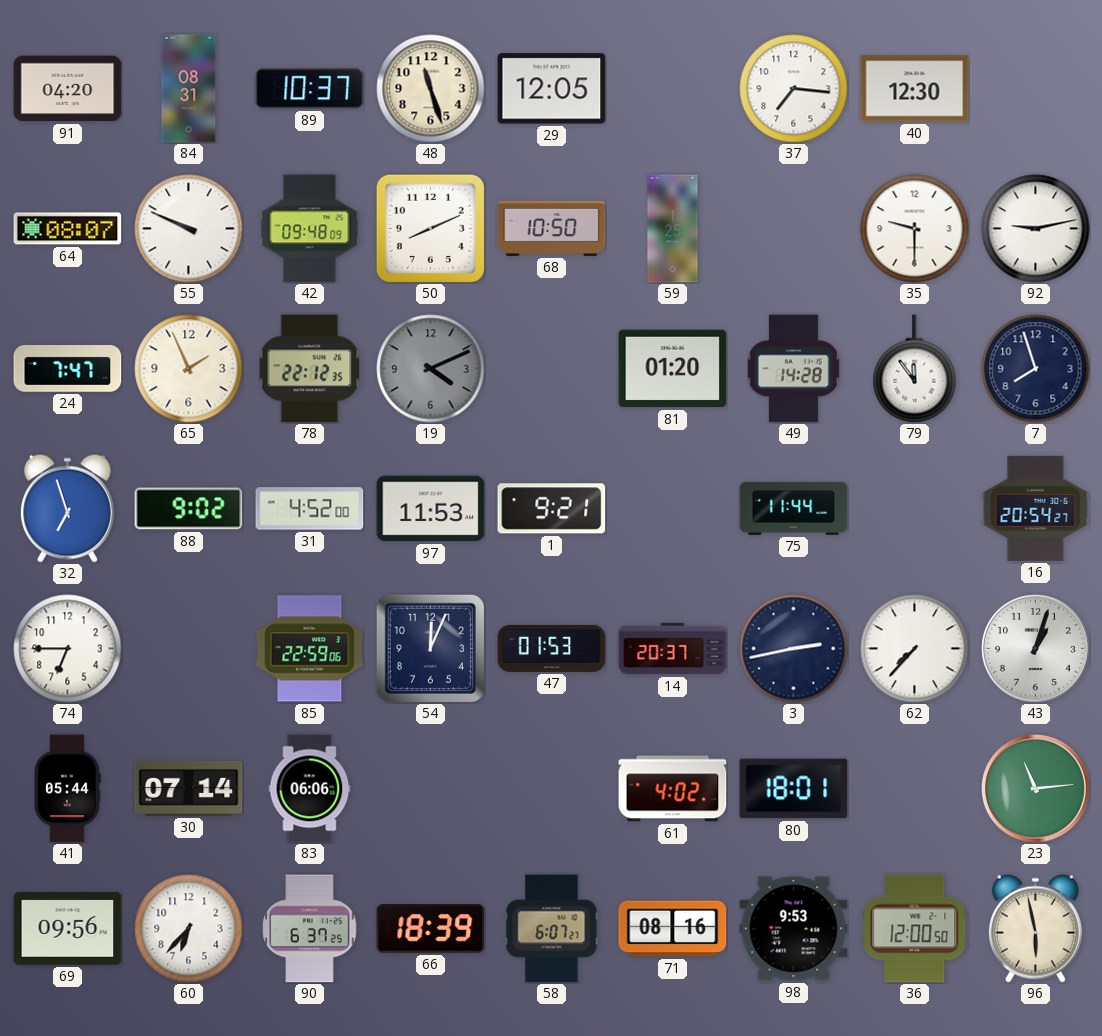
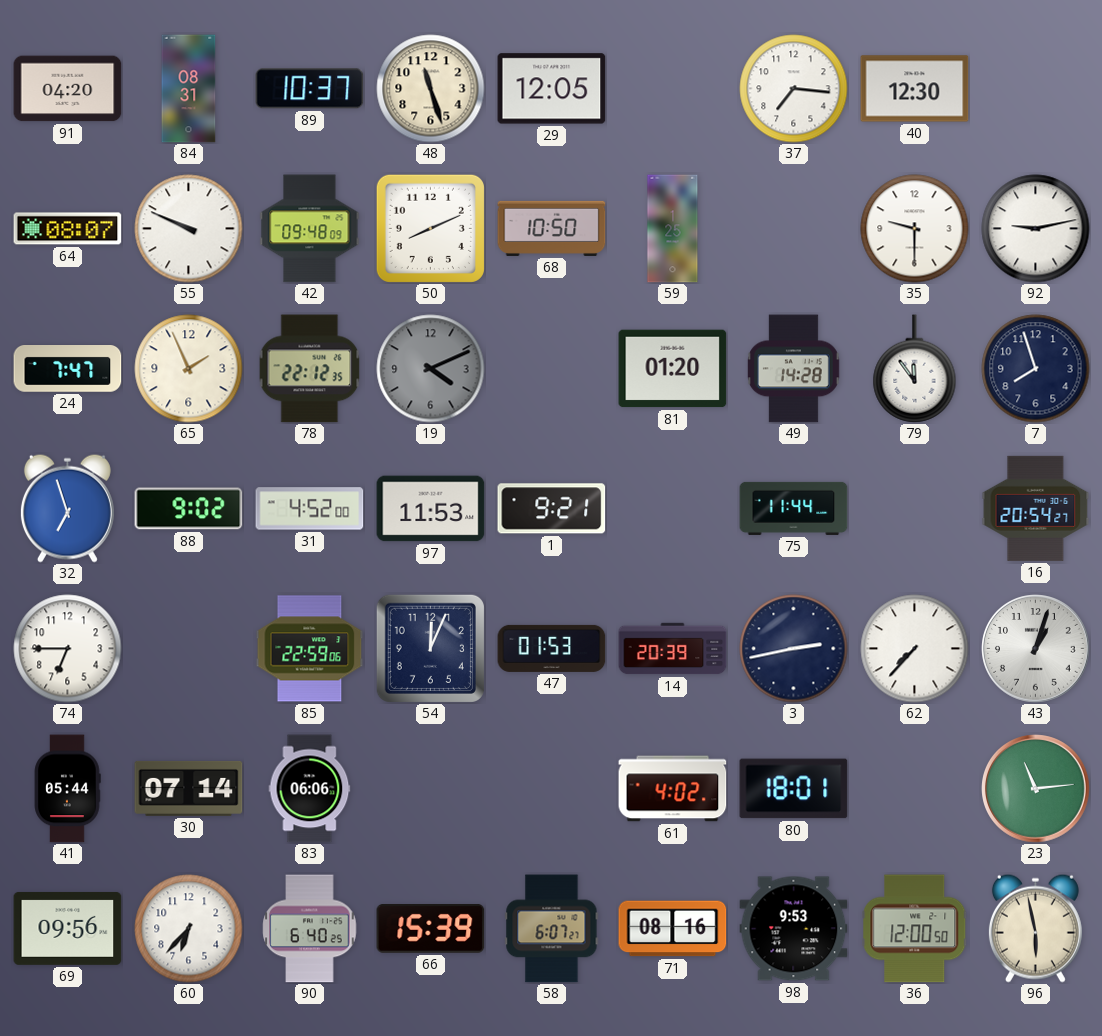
14: 20:37 -> 20:39
90: 6:37 -> 6:40
66: 18:39 -> 15:39
